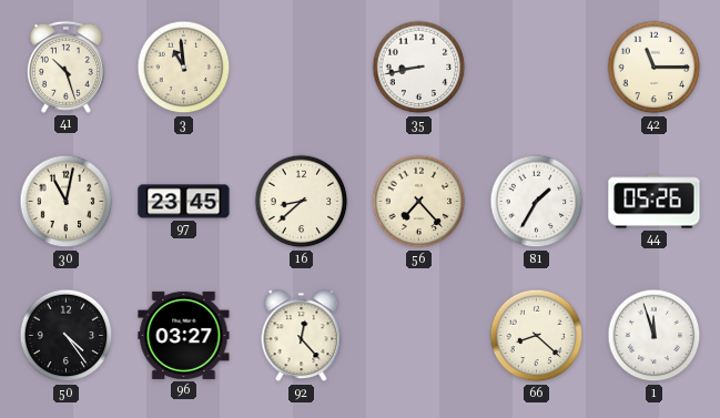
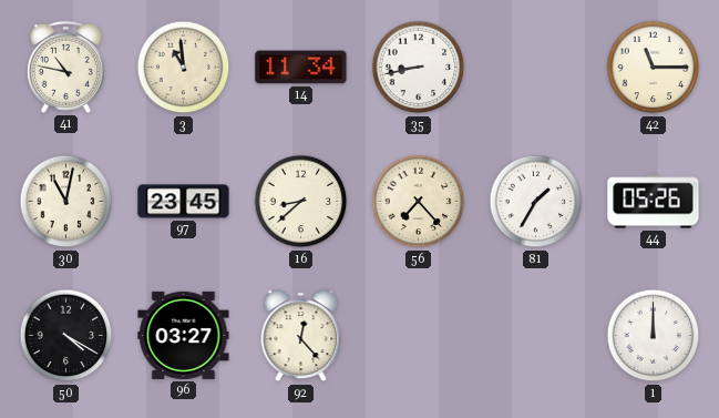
41: 10:27 -> 10:47
14: none -> 11:34
50: 4:24 -> 4:20
66: 8:22 -> none
1: 11:57 -> 12:00
